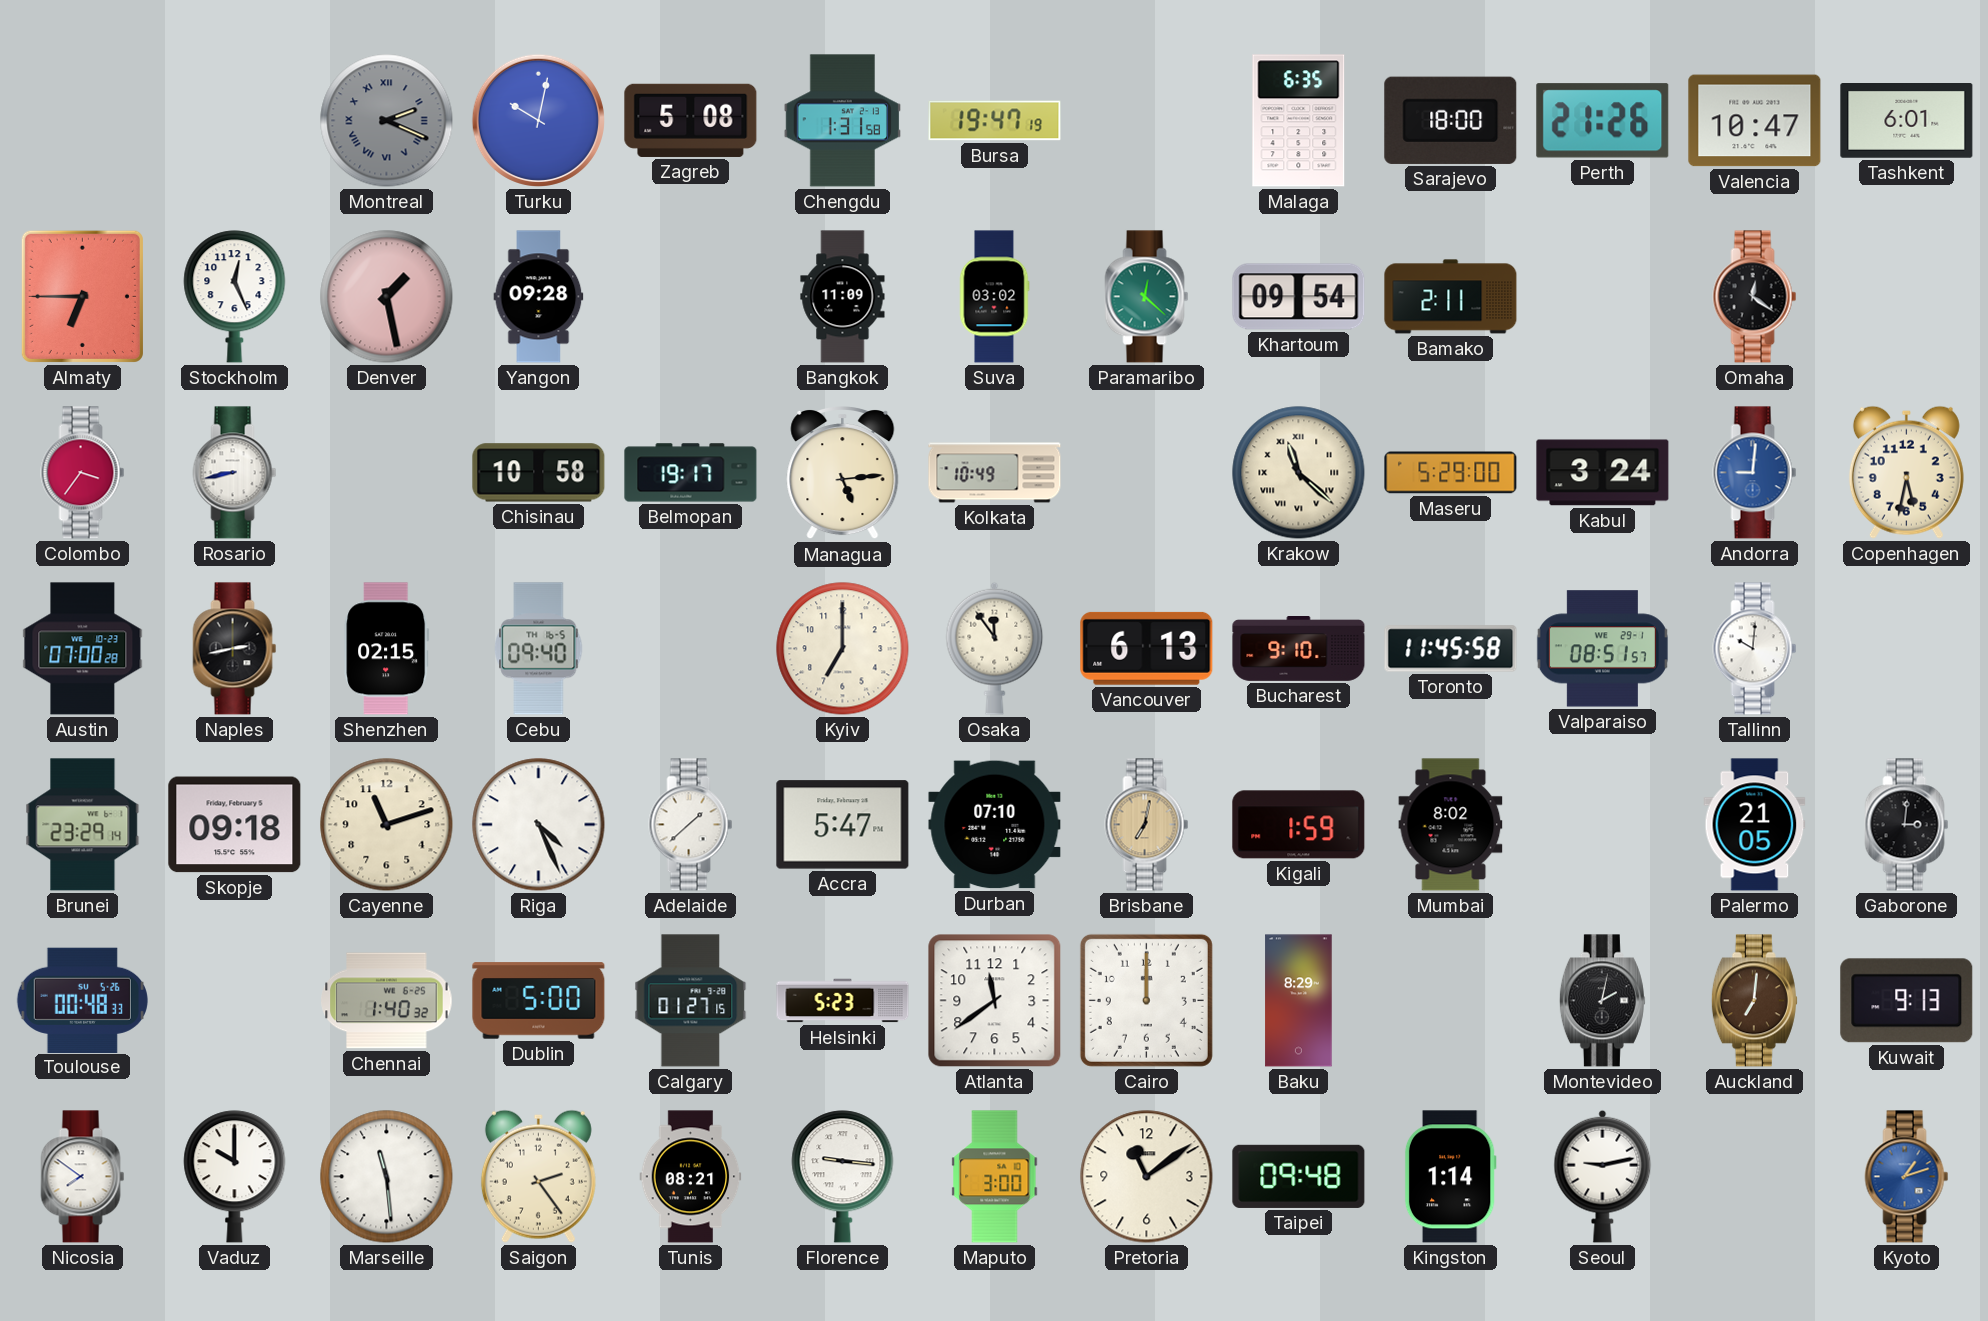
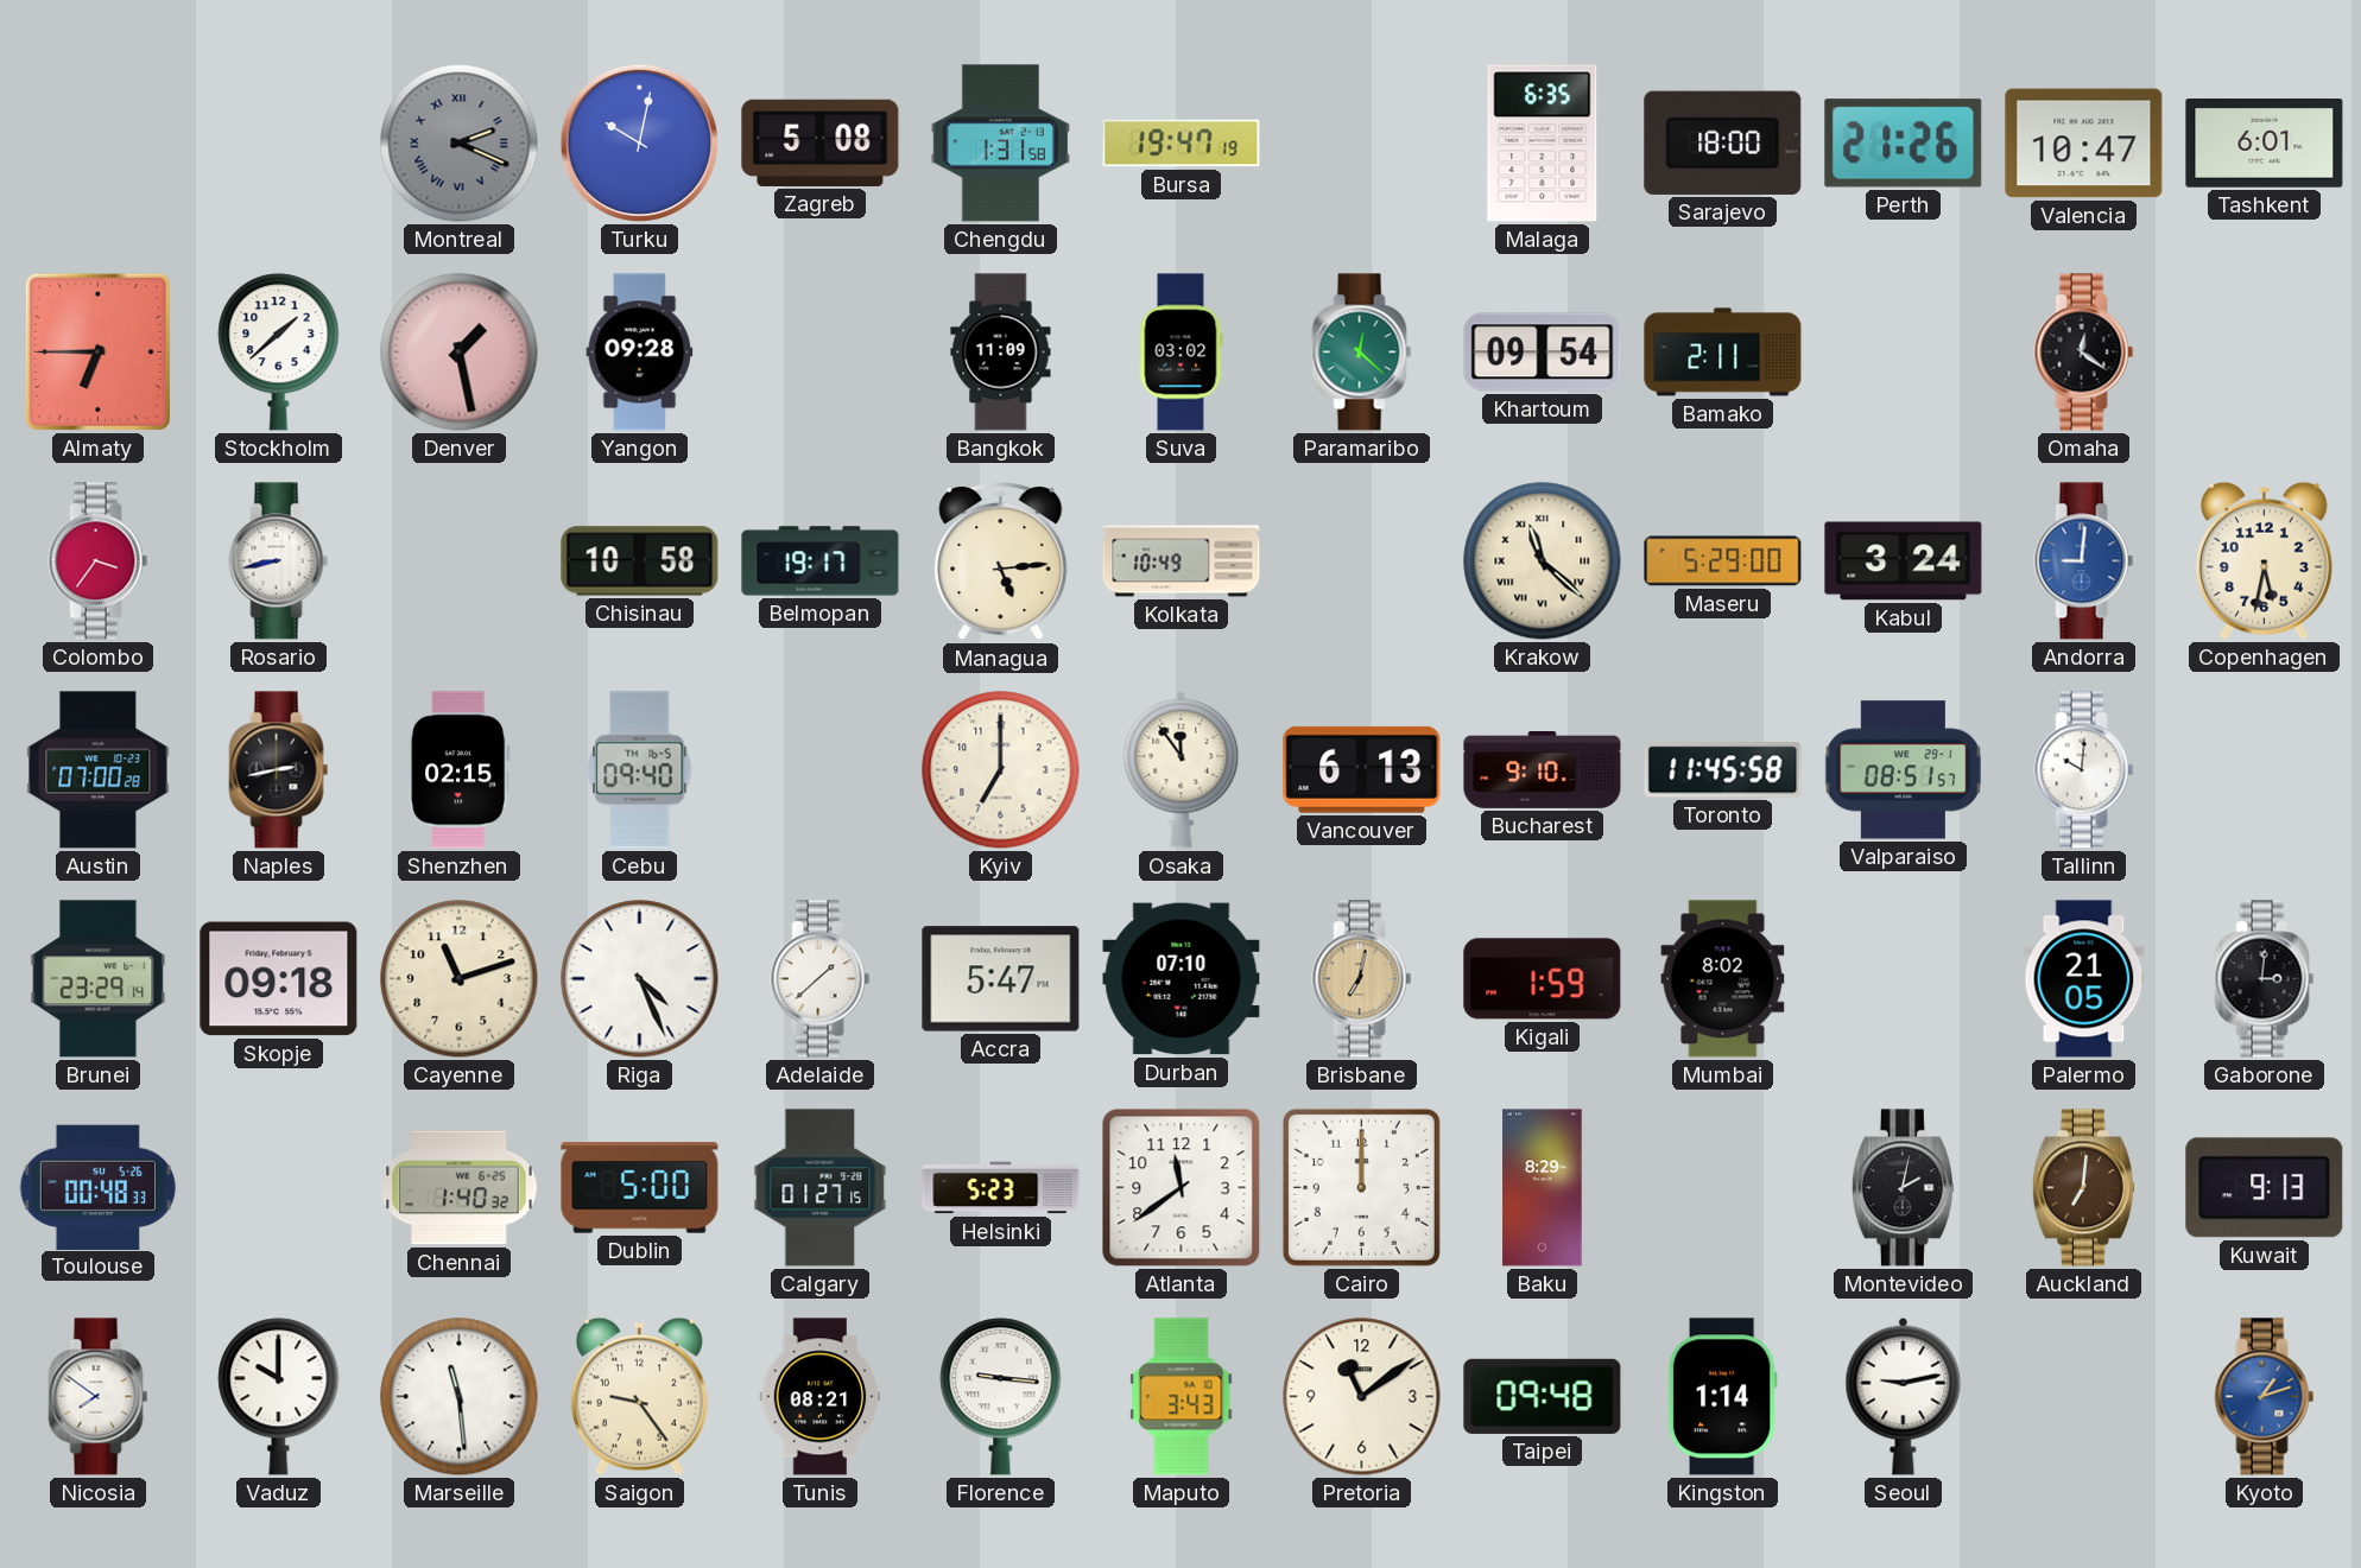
Stockholm: 12:26 -> 1:38
Saigon: 2:24 -> 9:24
Maputo: 3:00 -> 3:43
